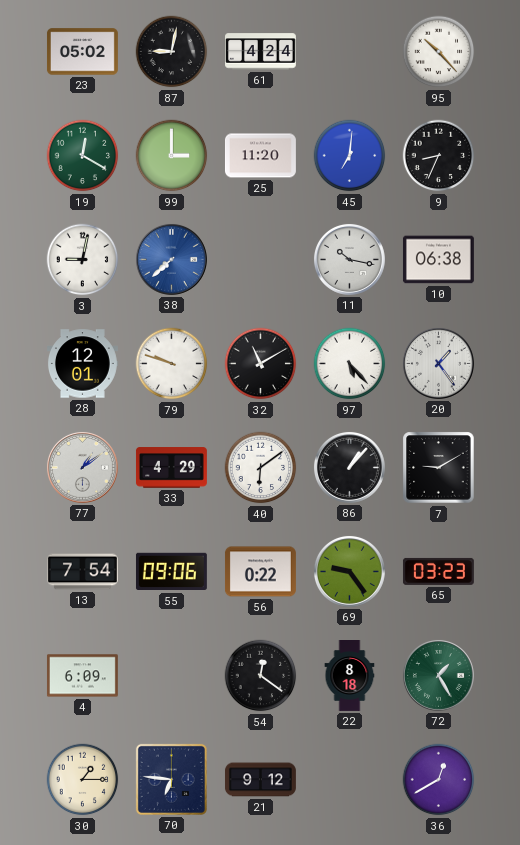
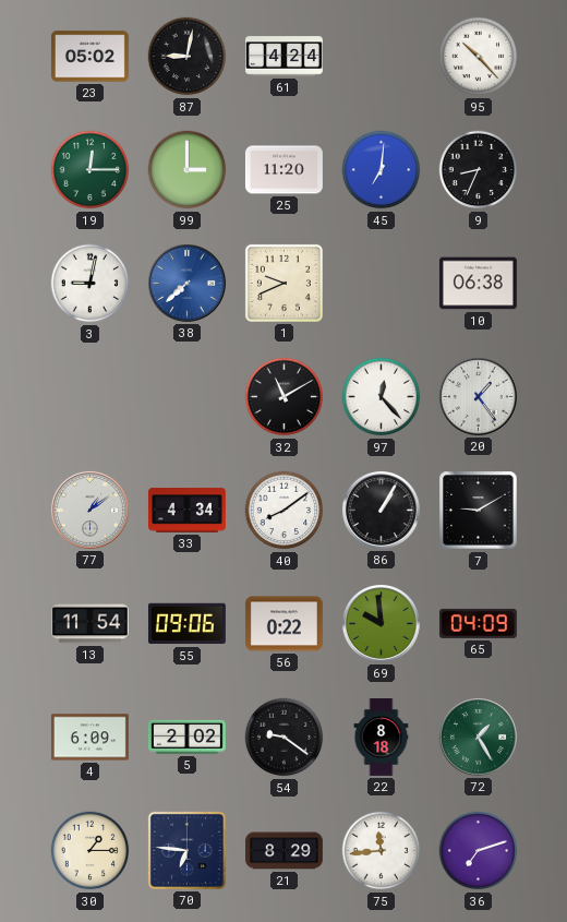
19: 12:20 -> 12:15
1: none -> 9:41
11: 10:17 -> none
28: 12:01 -> none
79: 9:48 -> none
97: 5:23 -> 12:23
33: 4:29 -> 4:34
40: 6:09 -> 8:09
86: 1:07 -> 1:05
13: 7:54 -> 11:54
69: 9:24 -> 9:59
65: 03:23 -> 04:09
5: none -> 2:02
54: 12:21 -> 9:21
21: 9:12 -> 8:29
75: none -> 11:44
36: 12:40 -> 7:12
